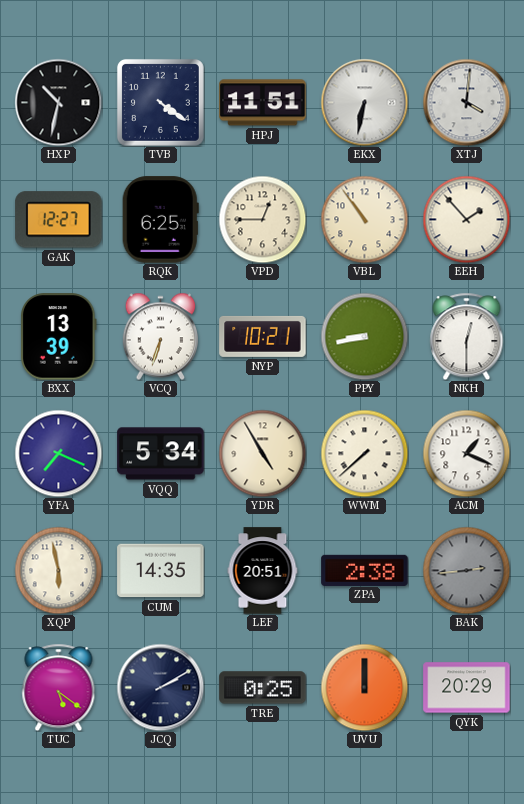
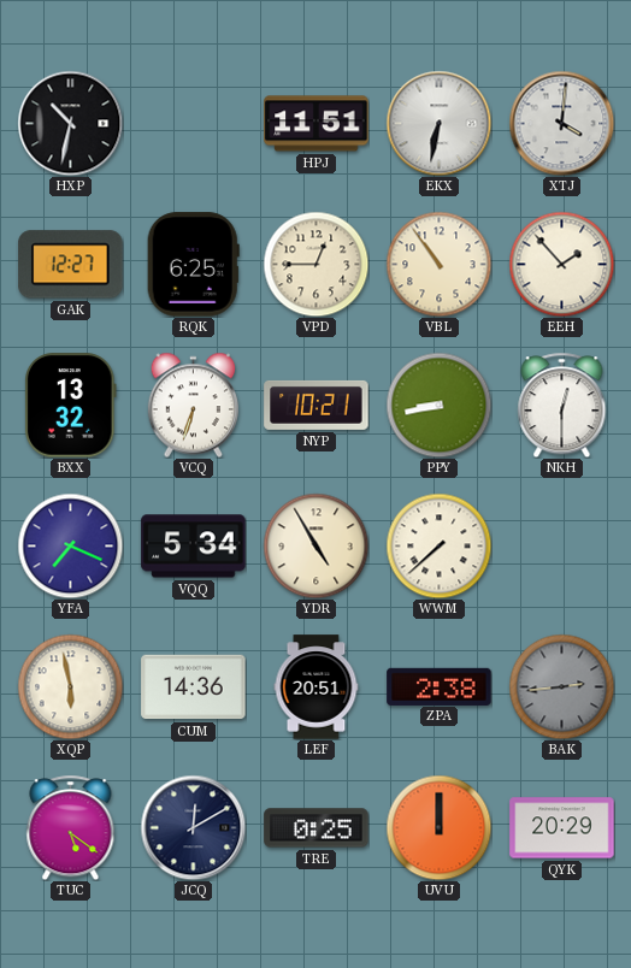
TVB: 4:21 -> none
BXX: 13:39 -> 13:32
ACM: 1:19 -> none
CUM: 14:35 -> 14:36
JCQ: 2:10 -> 12:10
